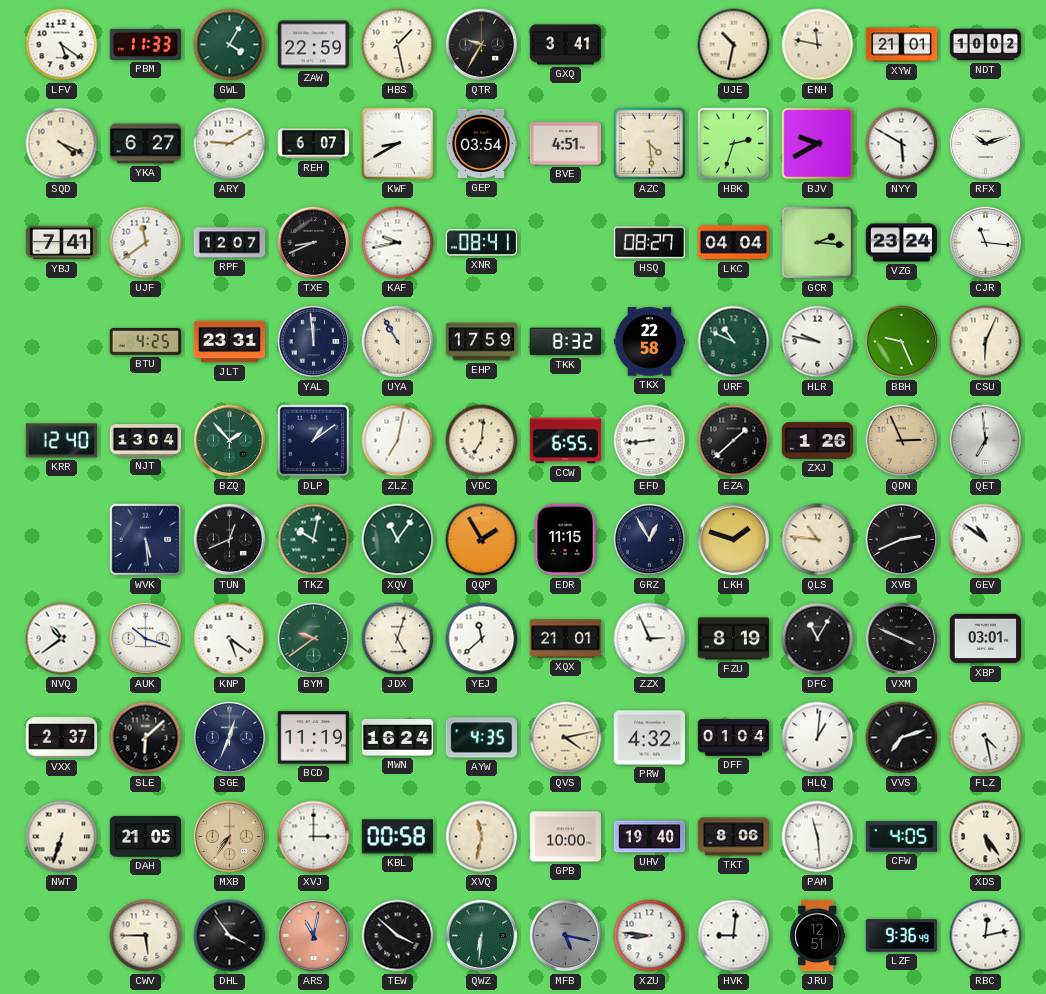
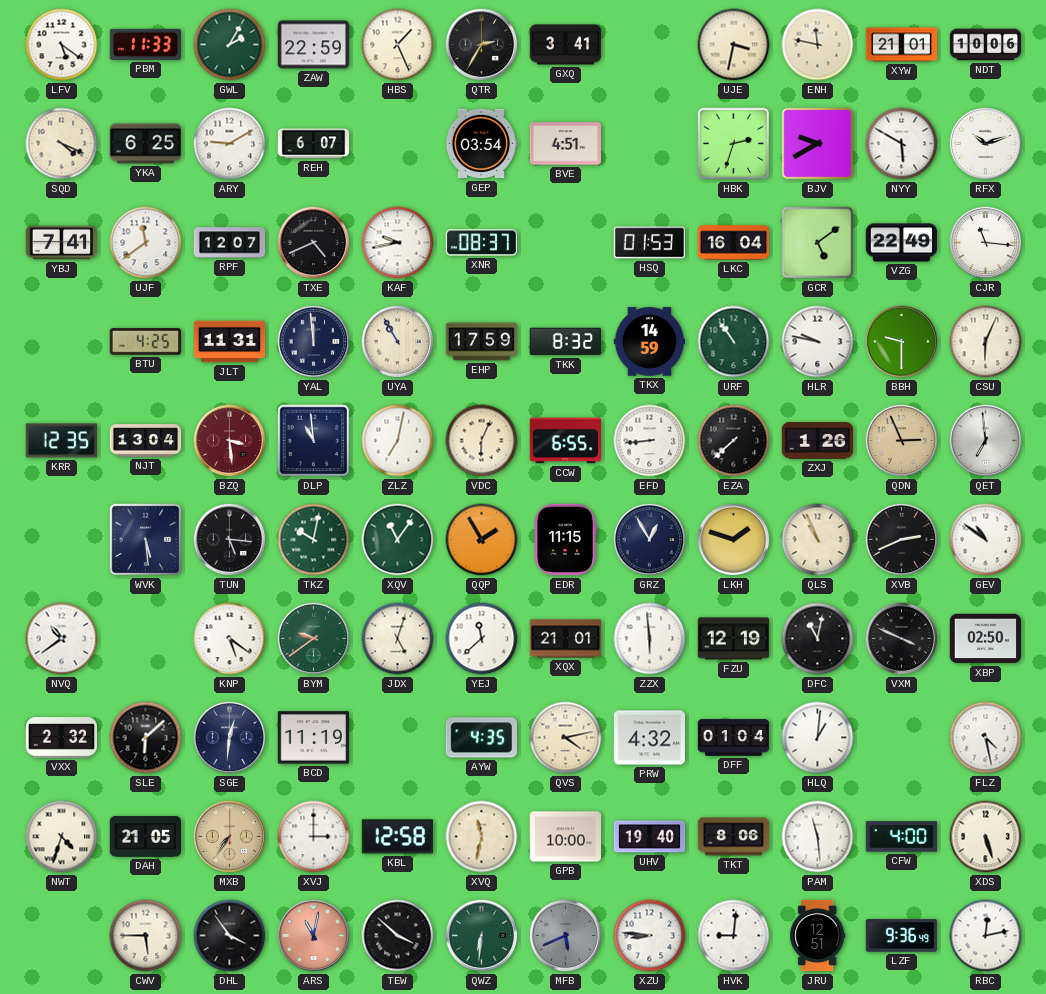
GWL: 4:05 -> 2:05
HBS: 1:28 -> 1:26
QTR: 9:35 -> 2:35
UJE: 10:32 -> 3:32
NDT: 10:02 -> 10:06
YKA: 6:27 -> 6:25
KWF: 8:40 -> none
AZC: 4:29 -> none
TXE: 8:41 -> 4:41
XNR: 08:41 -> 08:37
HSQ: 08:27 -> 01:53
LKC: 04:04 -> 16:04
GCR: 2:16 -> 5:09
VZG: 23:24 -> 22:49
JLT: 23:31 -> 11:31
TKX: 22:58 -> 14:59
URF: 10:49 -> 10:54
BBH: 9:26 -> 9:30
KRR: 12:40 -> 12:35
BZQ: 1:53 -> 3:29
BZQ dial: green -> burgundy
DLP: 1:09 -> 10:59
VDC: 7:01 -> 6:04
EZA: 1:38 -> 7:38
TUN: 12:41 -> 5:16
QLS: 10:46 -> 10:56
AUK: 10:18 -> none
ZZX: 2:56 -> 5:59
FZU: 8:19 -> 12:19
DFC: 11:05 -> 11:02
XBP: 03:01 -> 02:50
VXX: 2:37 -> 2:32
SGE: 12:34 -> 12:31
MWN: 16:24 -> none
VVS: 7:12 -> none
NWT: 6:33 -> 4:33
KBL: 00:58 -> 12:58
CFW: 4:05 -> 4:00
XDS: 5:24 -> 5:27
MFB: 5:17 -> 5:41
